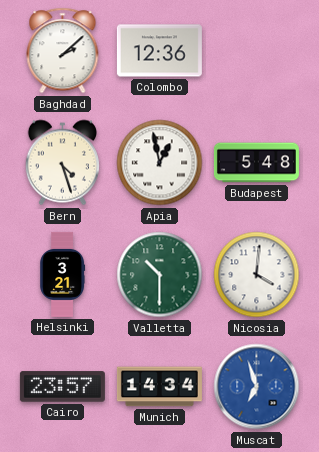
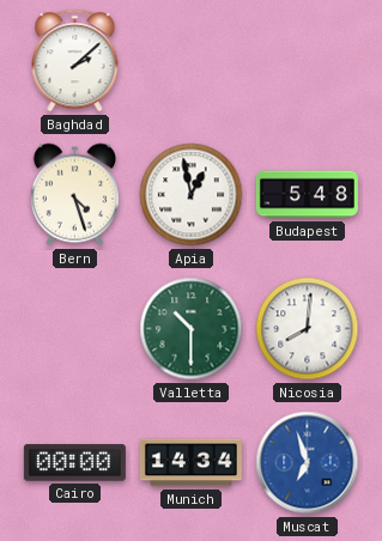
Colombo: 12:36 -> none
Helsinki: 3:21 -> none
Nicosia: 4:01 -> 8:01
Cairo: 23:57 -> 00:00
